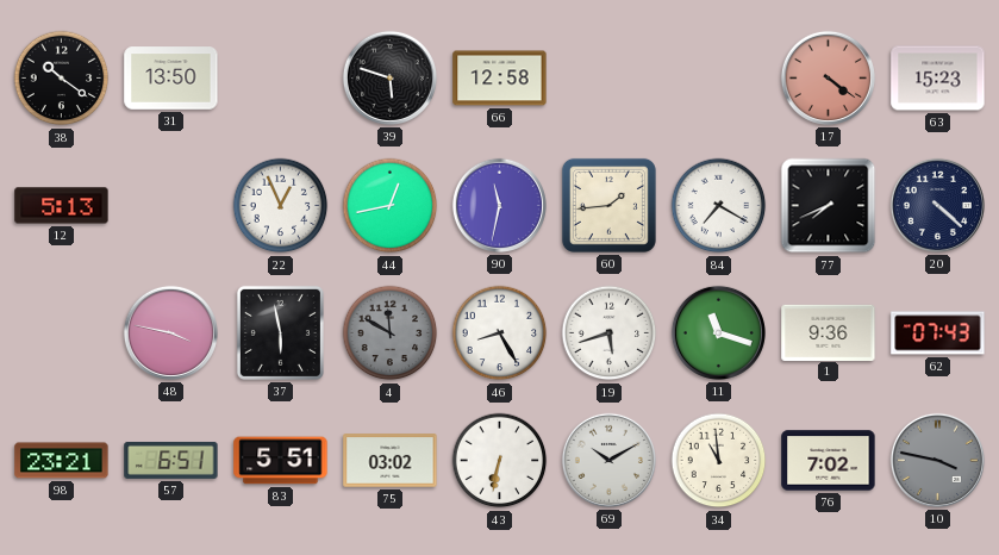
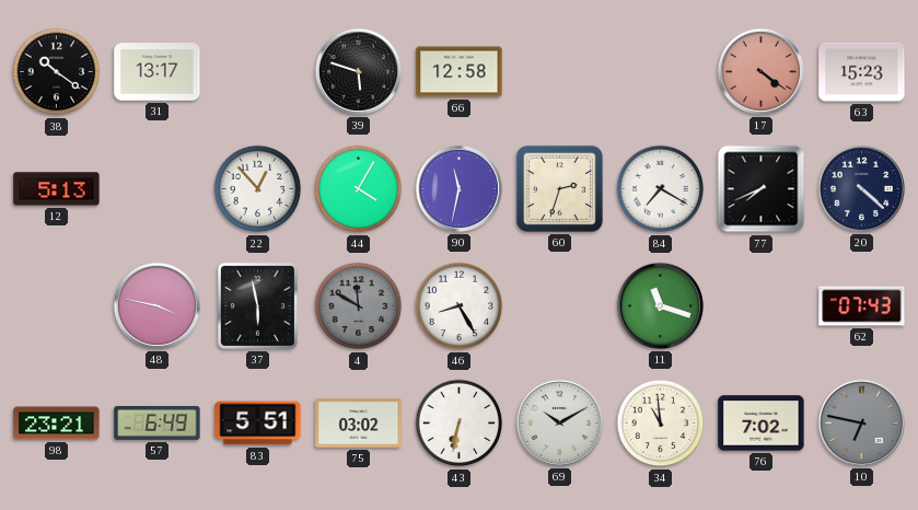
31: 13:50 -> 13:17
22: 12:56 -> 12:53
44: 12:43 -> 4:05
60: 1:44 -> 2:33
19: 5:42 -> none
1: 9:36 -> none
57: 6:51 -> 6:49
10: 3:47 -> 6:47
